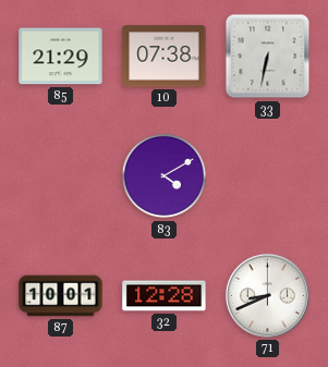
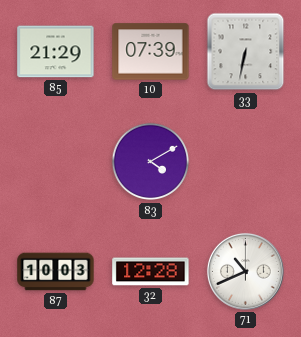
10: 07:38 -> 07:39
87: 10:01 -> 10:03
71: 8:41 -> 10:41
